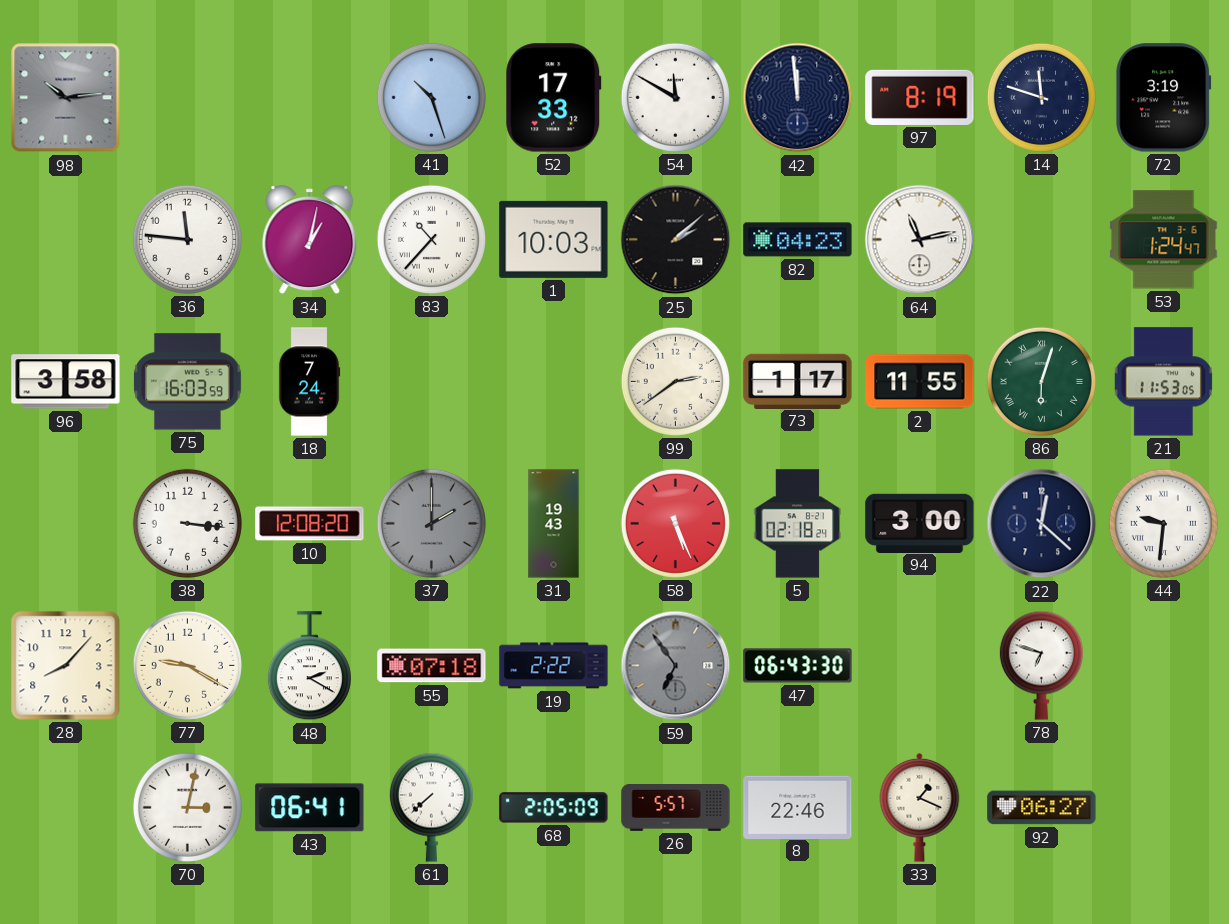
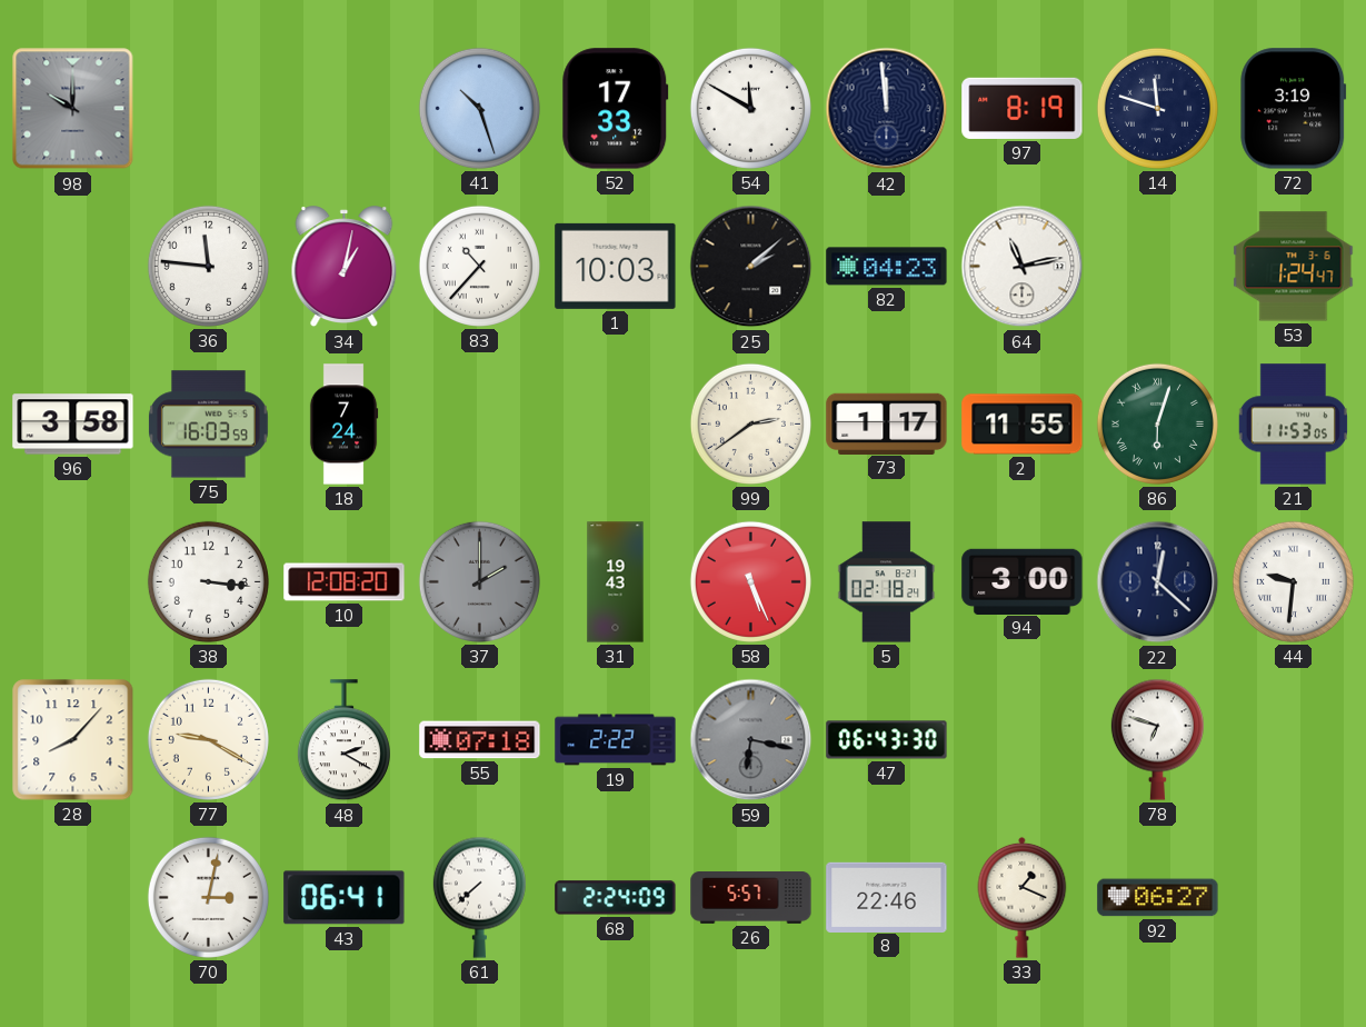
98: 10:14 -> 10:00
59: 6:54 -> 6:17
68: 2:05 -> 2:24
